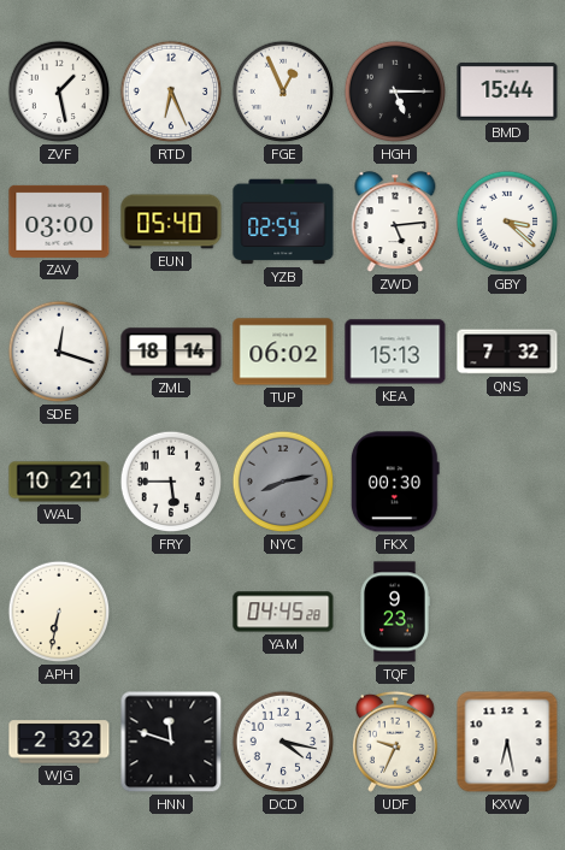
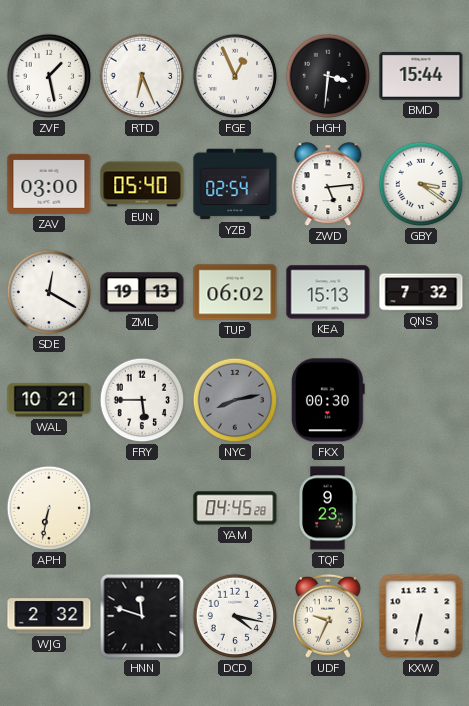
HGH: 5:15 -> 3:31
GBY: 3:22 -> 3:21
SDE: 12:18 -> 12:20
ZML: 18:14 -> 19:13
KXW: 6:28 -> 6:32
